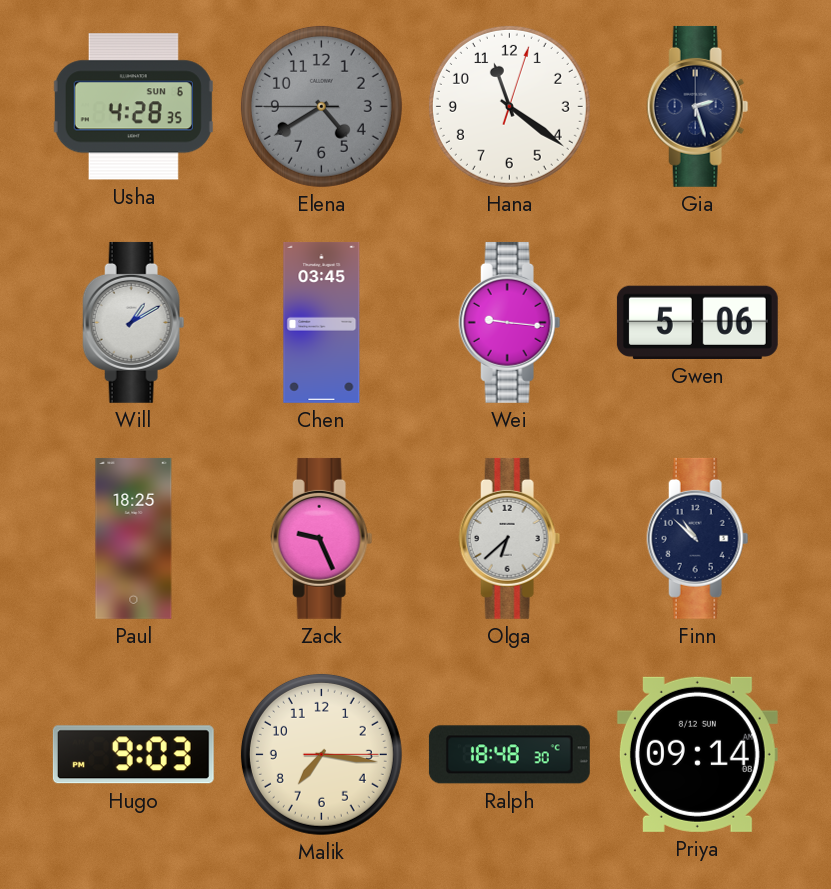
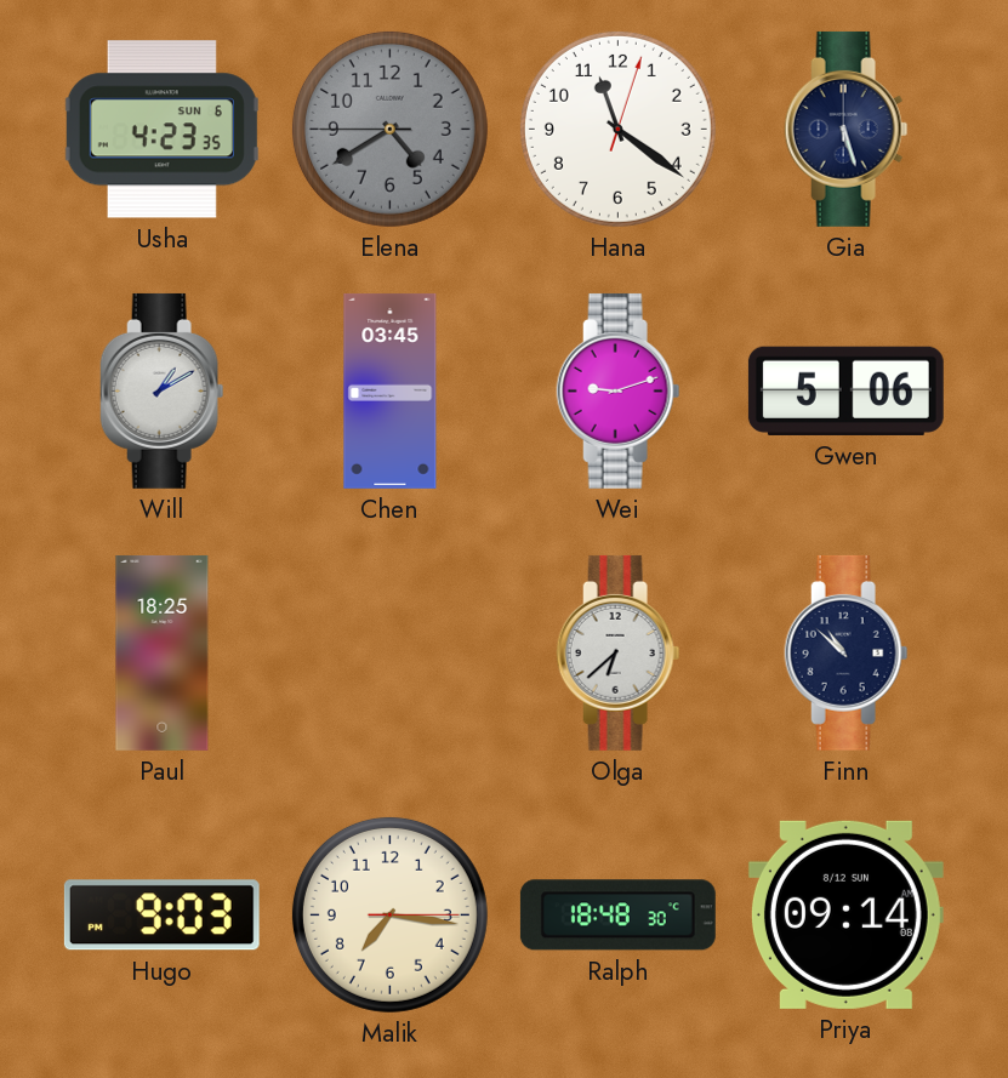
Usha: 4:28 -> 4:23
Gia: 2:27 -> 5:27
Wei: 9:16 -> 9:12
Zack: 9:26 -> none
